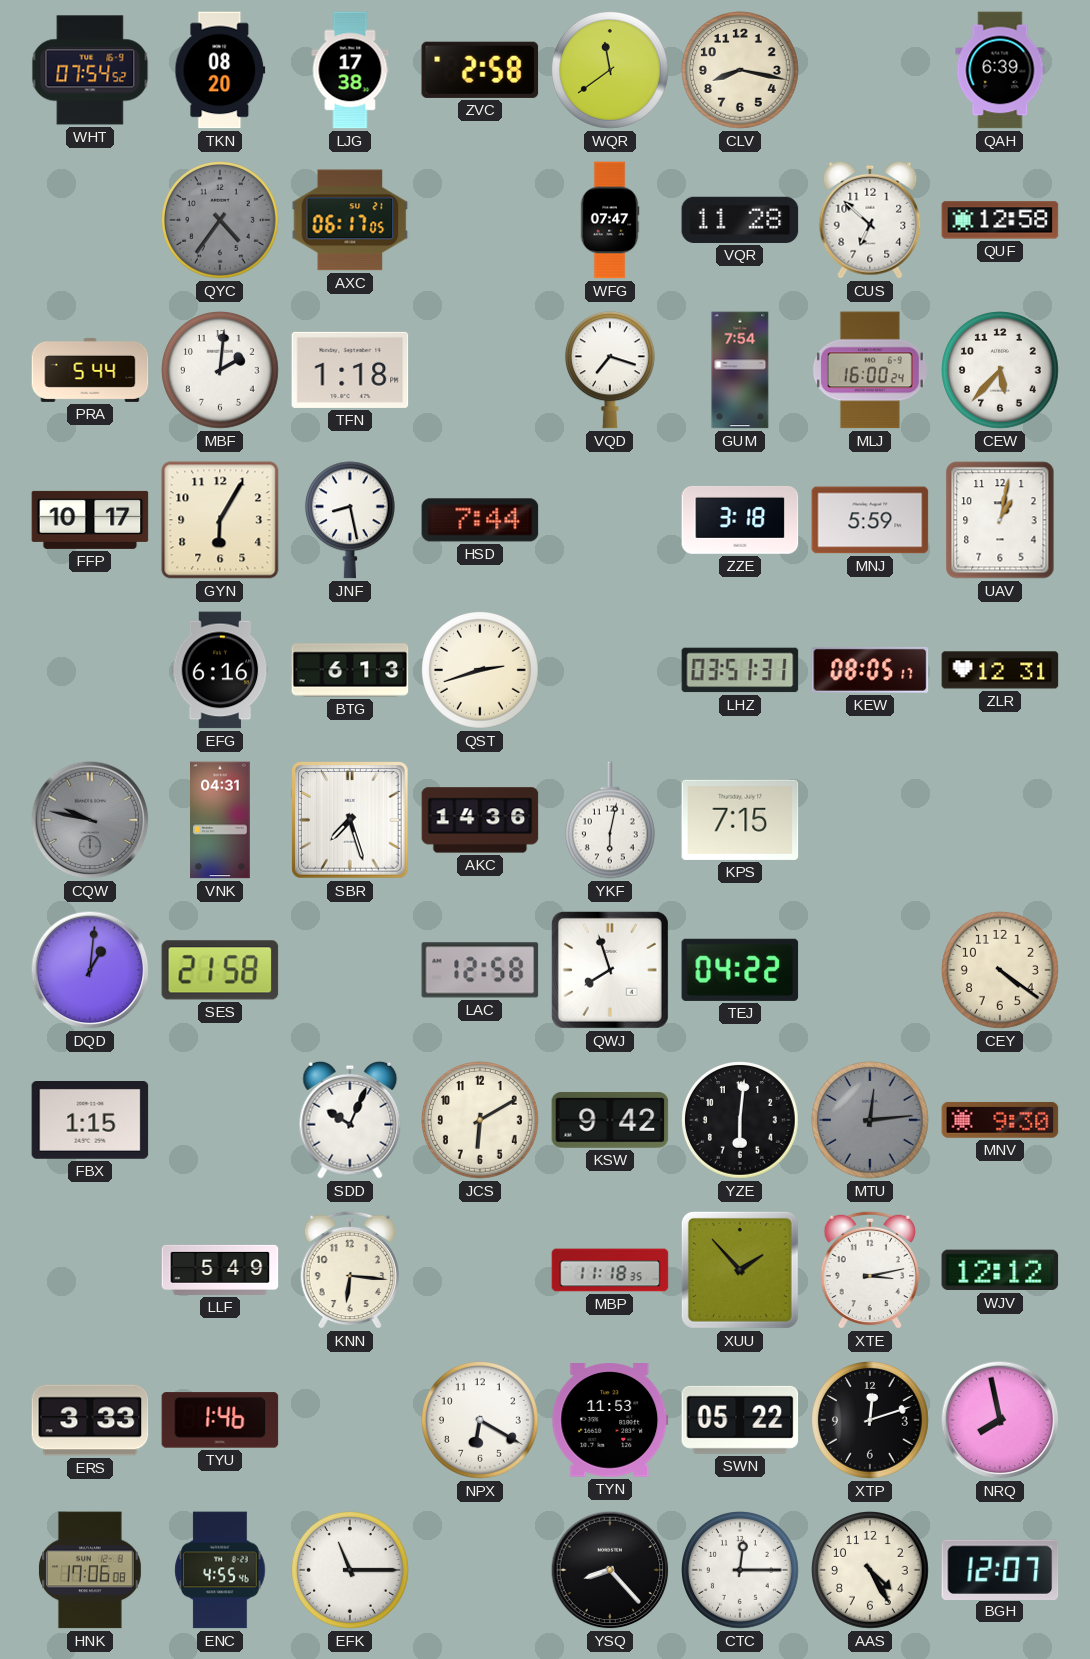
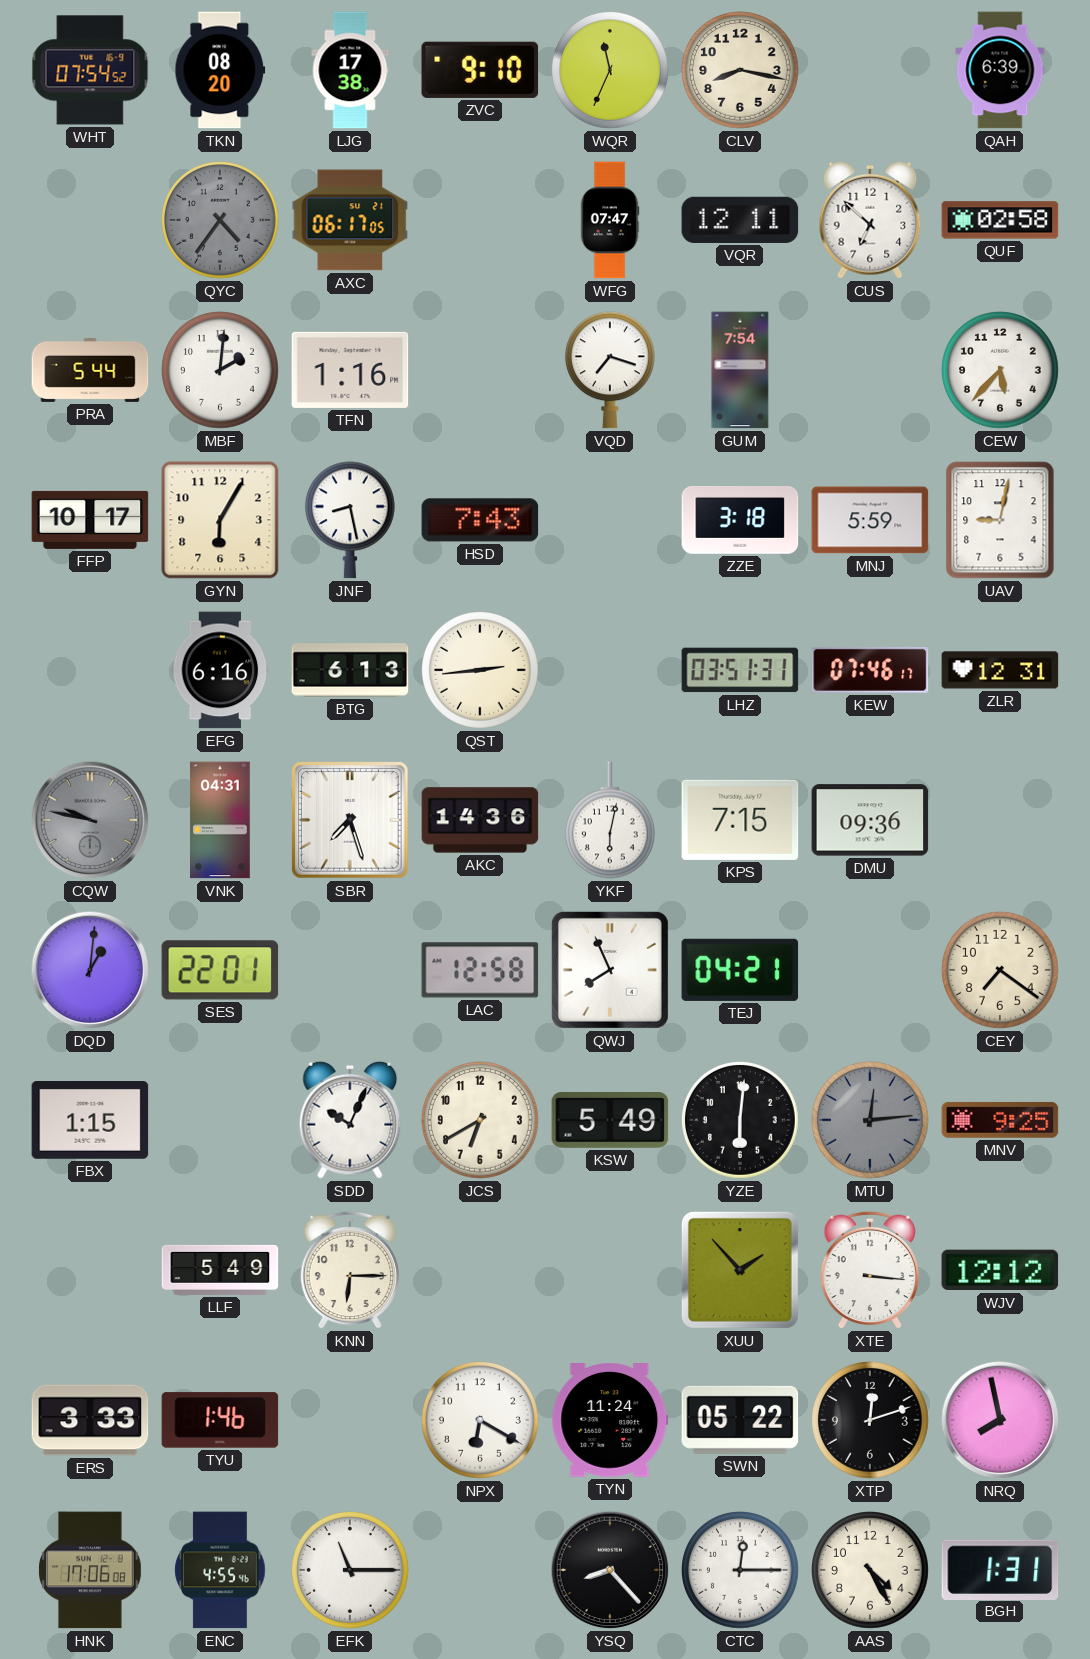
ZVC: 2:58 -> 9:10
WQR: 11:39 -> 11:34
VQR: 11:28 -> 12:11
QUF: 12:58 -> 02:58
TFN: 1:18 -> 1:16
MLJ: 16:00 -> none
HSD: 7:44 -> 7:43
UAV: 1:02 -> 9:02
QST: 2:42 -> 2:44
KEW: 08:05 -> 07:46
DMU: none -> 09:36
SES: 21:58 -> 22:01
QWJ: 7:57 -> 7:56
TEJ: 04:22 -> 04:21
CEY: 4:21 -> 7:21
JCS: 6:10 -> 6:40
KSW: 9:42 -> 5:49
MNV: 9:30 -> 9:25
KNN: 6:16 -> 6:15
MBP: 11:18 -> none
XTE: 3:13 -> 3:16
TYN: 11:53 -> 11:24
BGH: 12:07 -> 1:31
